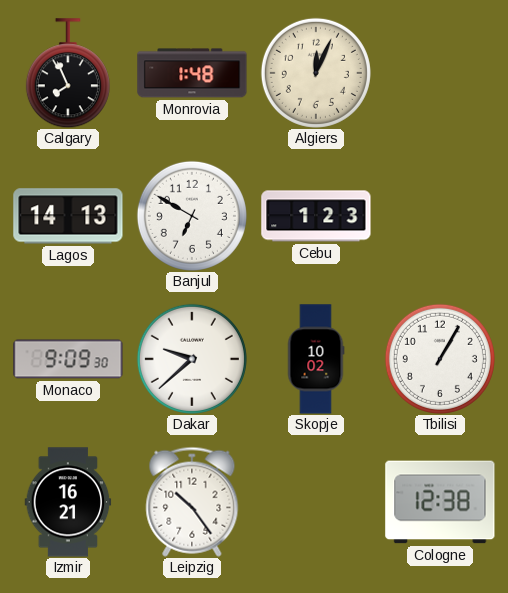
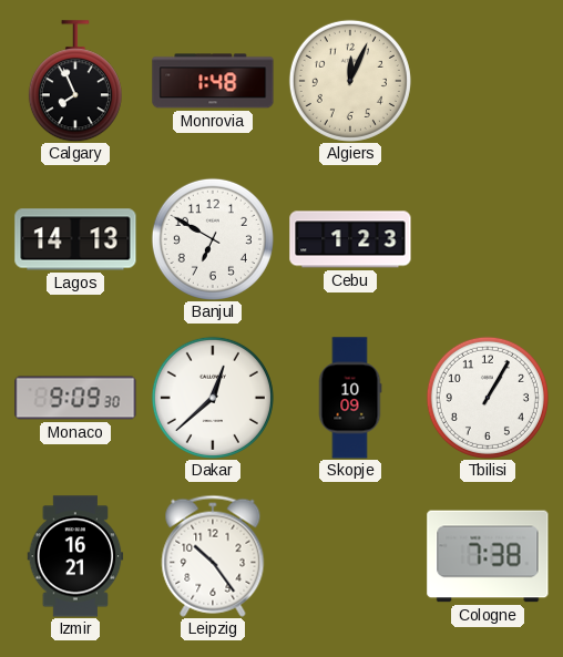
Dakar: 9:38 -> 12:38
Skopje: 10:02 -> 10:09
Cologne: 12:38 -> 7:38
